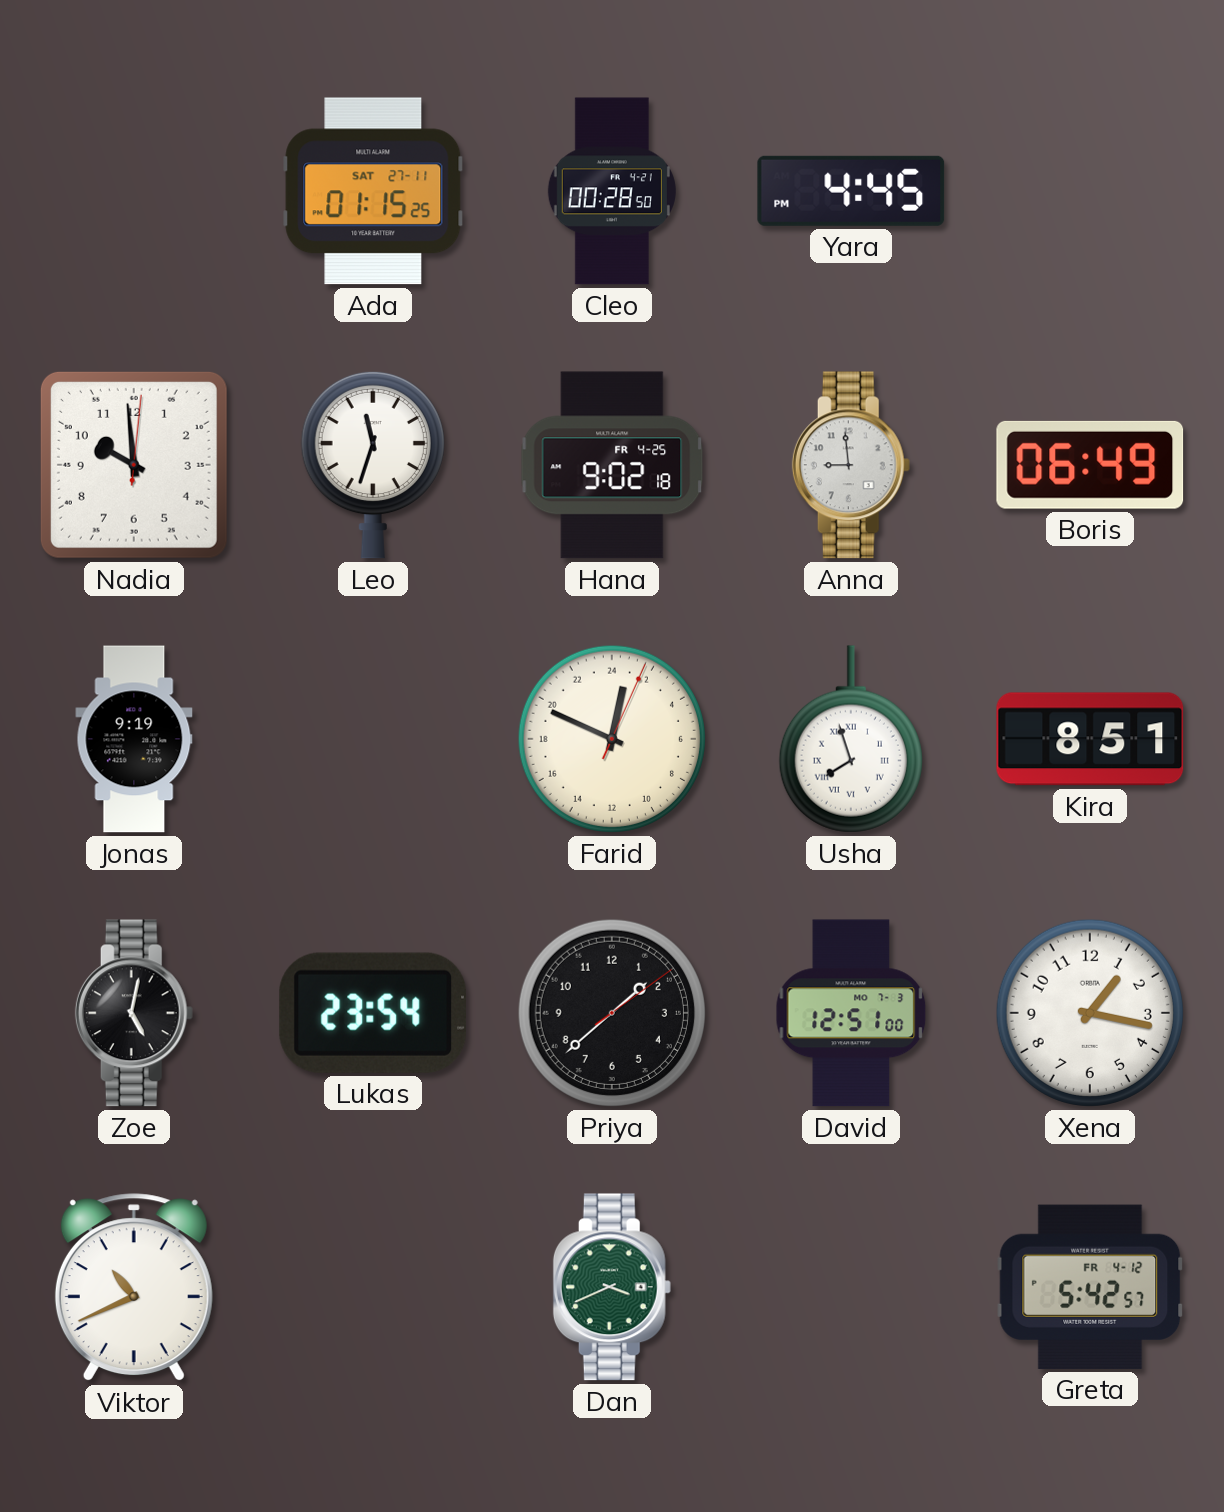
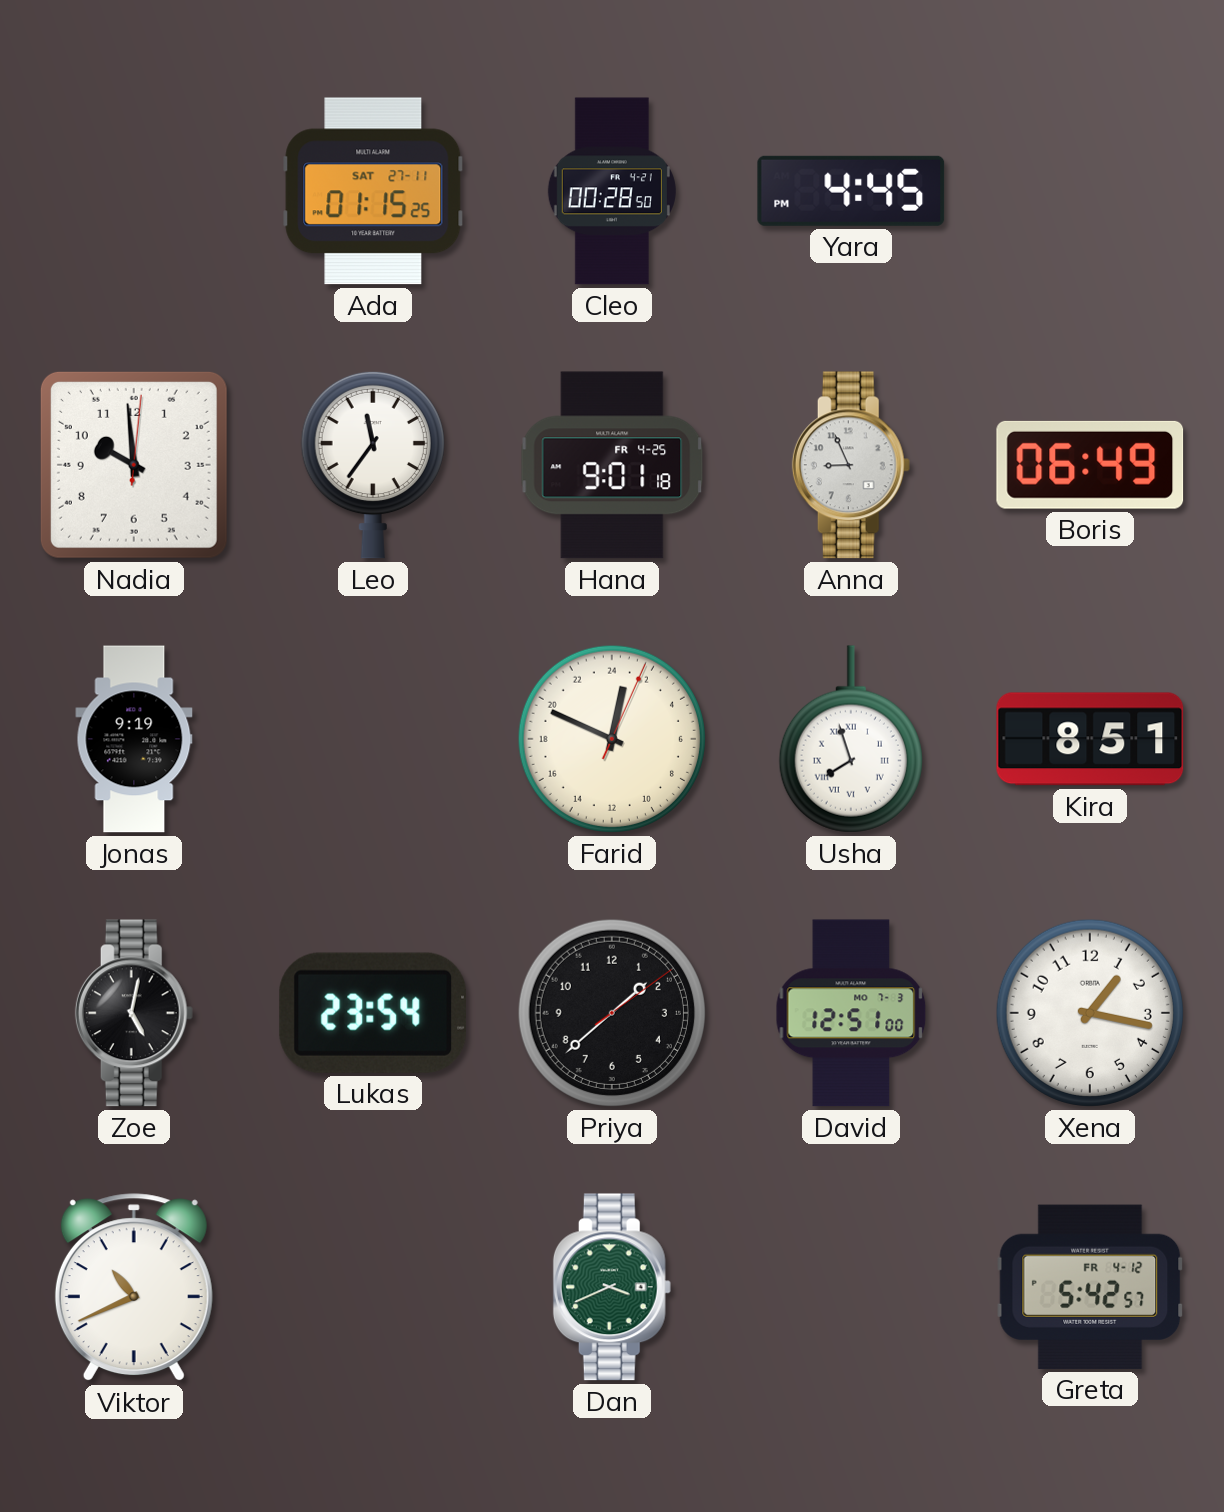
Leo: 11:33 -> 11:36
Hana: 9:02 -> 9:01
Anna: 8:59 -> 8:56
